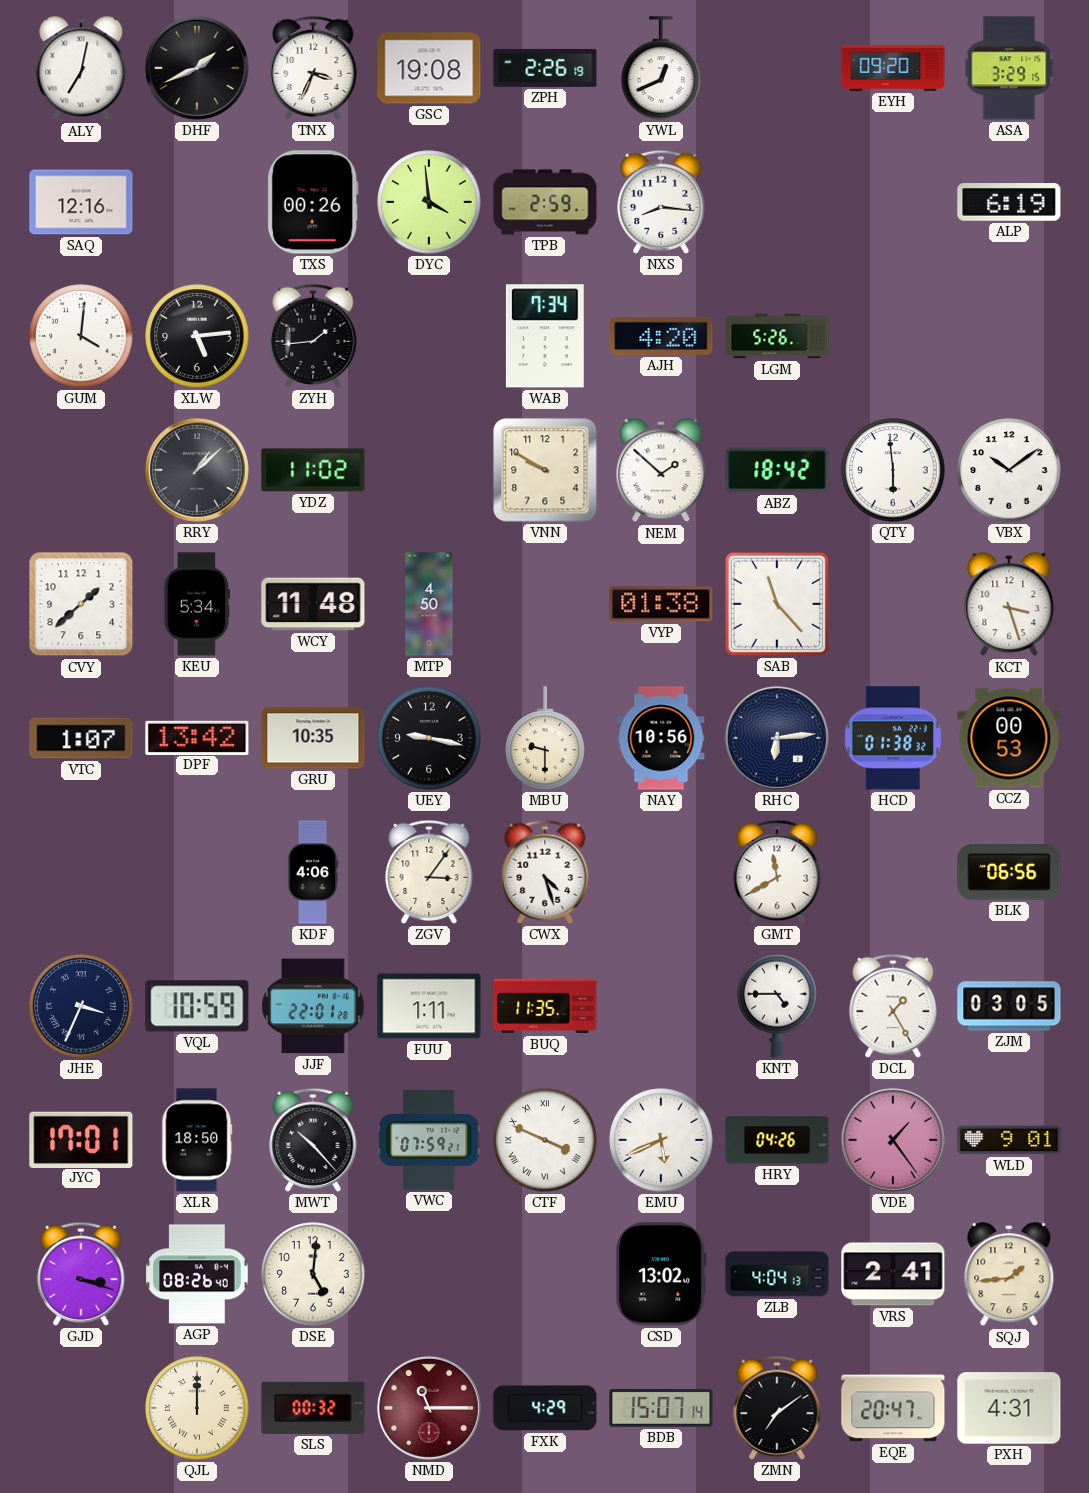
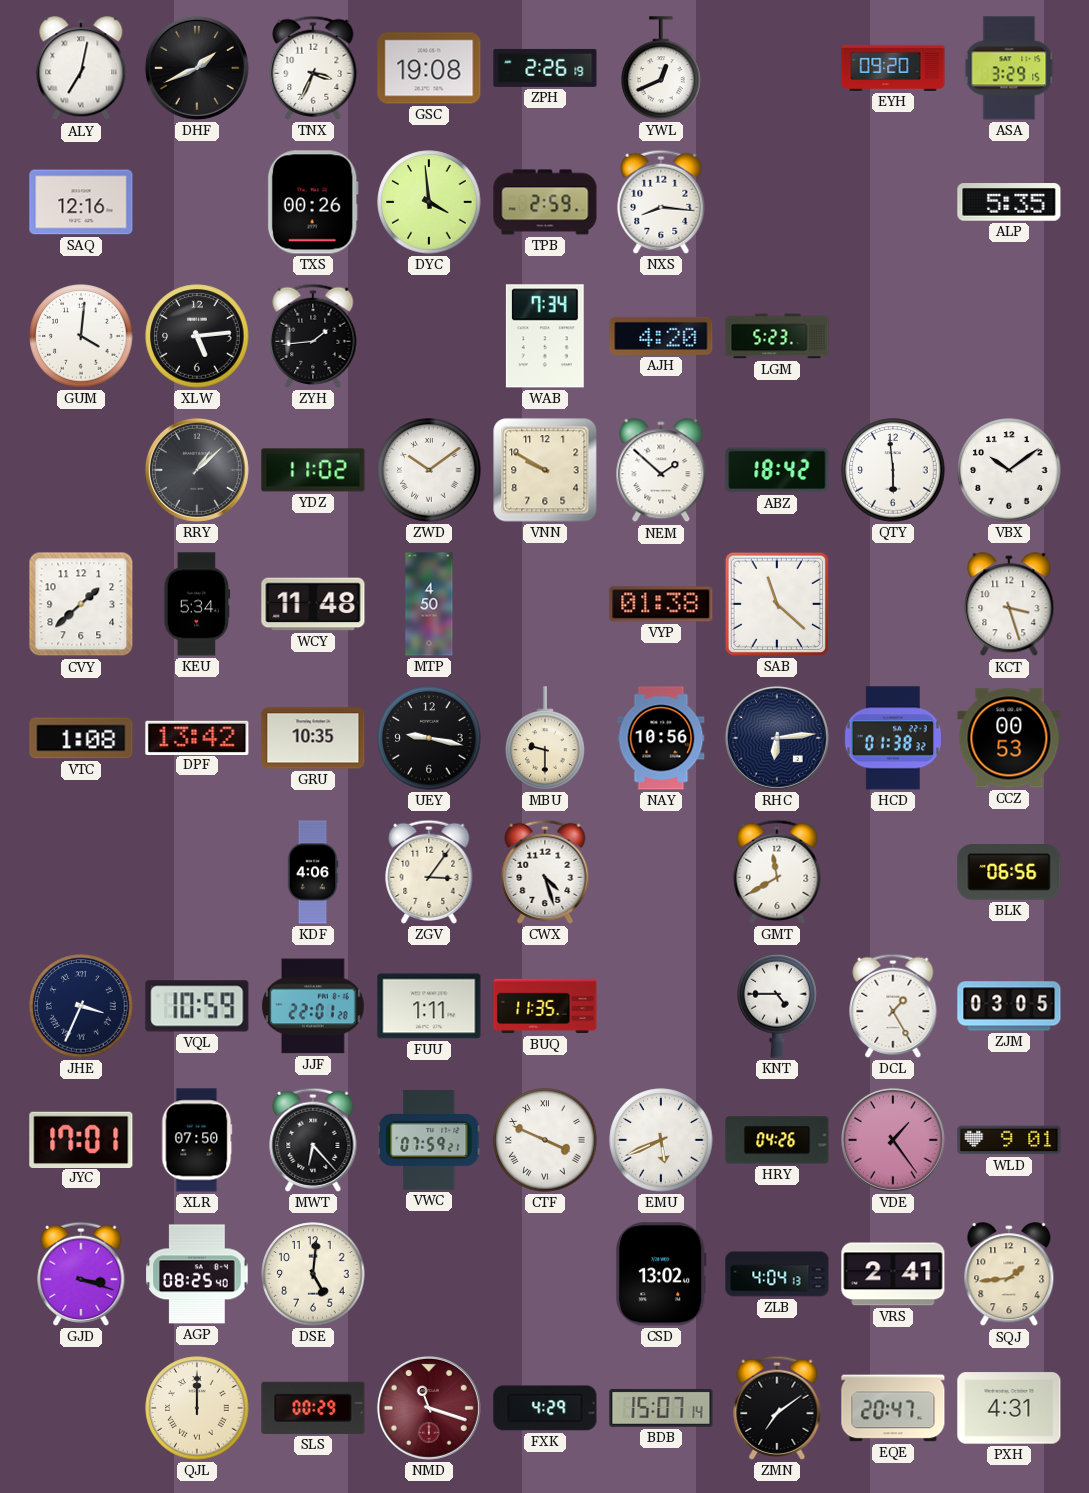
ALP: 6:19 -> 5:35
LGM: 5:26 -> 5:23
ZWD: none -> 10:09
SAB: 11:23 -> 11:22
VTC: 1:07 -> 1:08
XLR: 18:50 -> 07:50
MWT: 10:23 -> 6:23
AGP: 08:26 -> 08:25
SLS: 00:32 -> 00:29
NMD: 11:15 -> 11:18
